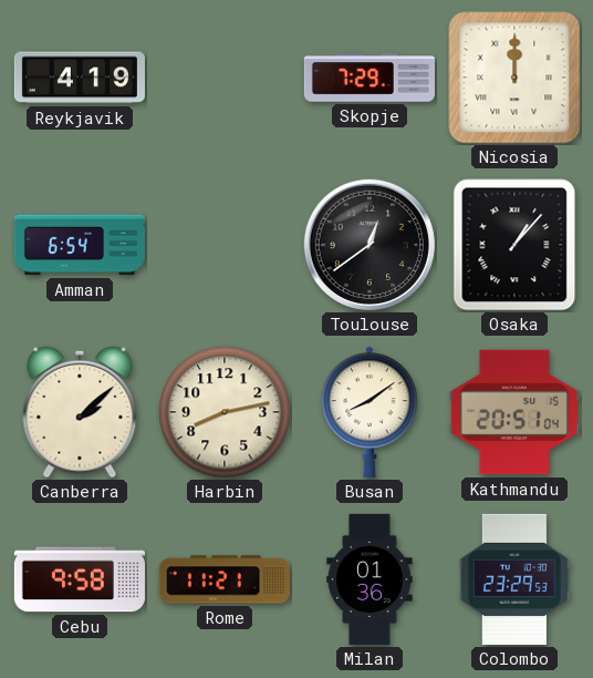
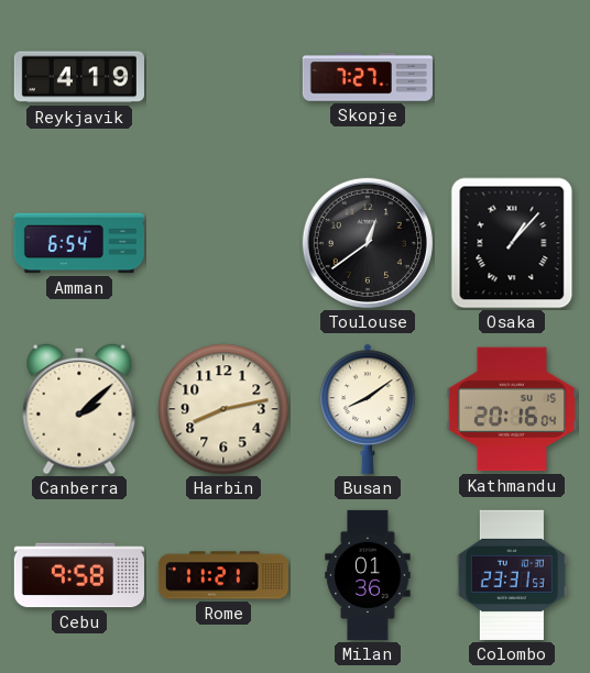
Skopje: 7:29 -> 7:27
Nicosia: 12:00 -> none
Kathmandu: 20:51 -> 20:16
Colombo: 23:29 -> 23:31
